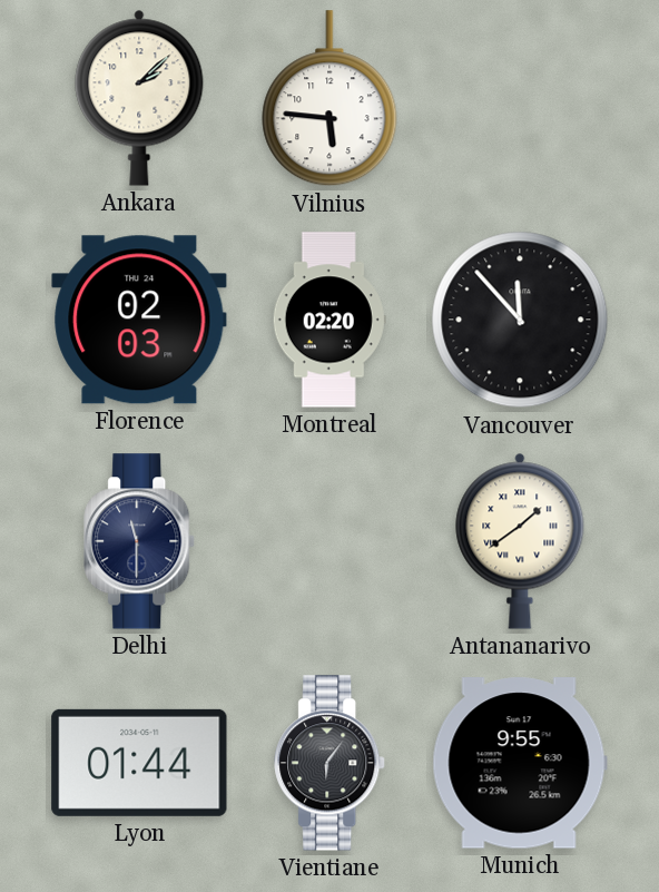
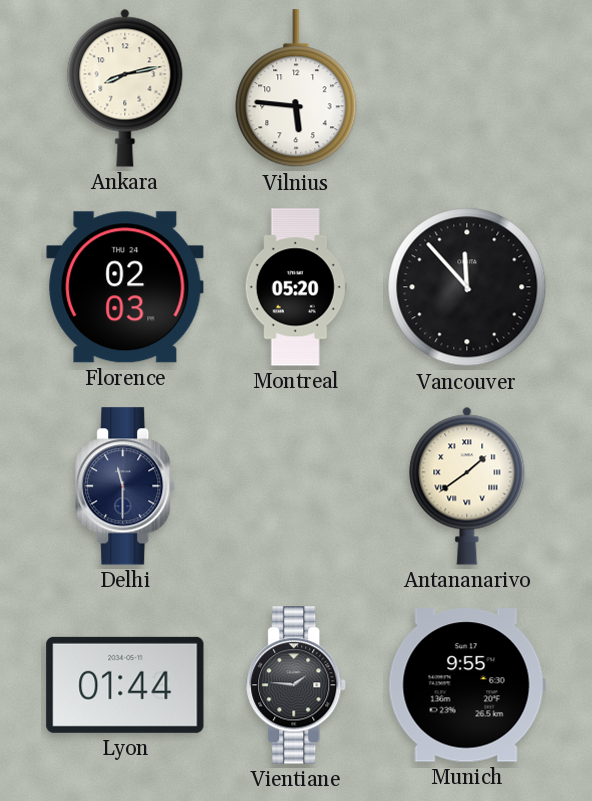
Ankara: 2:08 -> 8:13
Montreal: 02:20 -> 05:20
Vientiane: 6:06 -> 1:46
